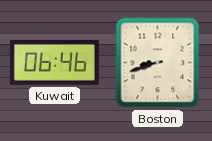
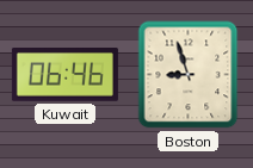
Boston: 8:42 -> 8:57
